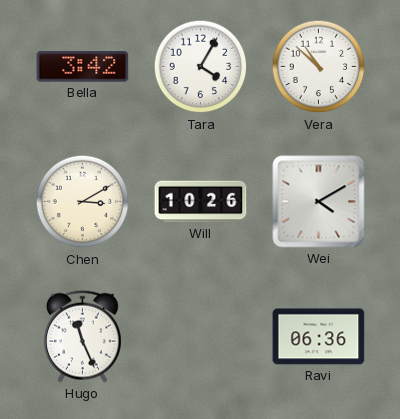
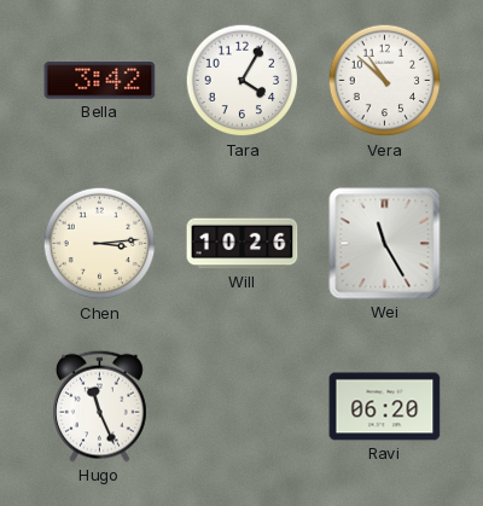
Chen: 3:10 -> 3:14
Wei: 4:10 -> 11:25
Ravi: 06:36 -> 06:20
